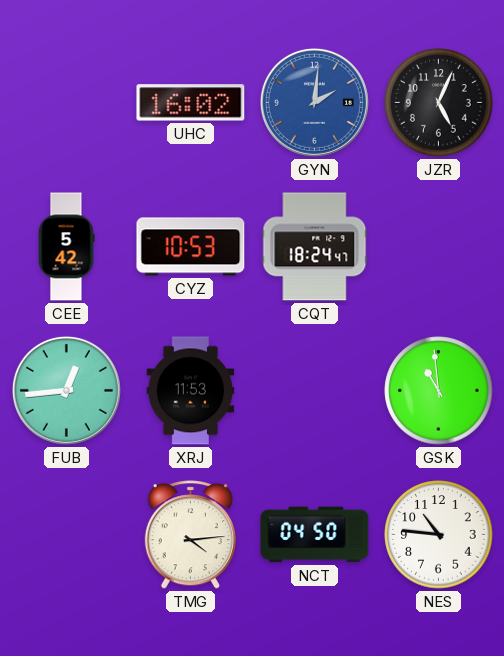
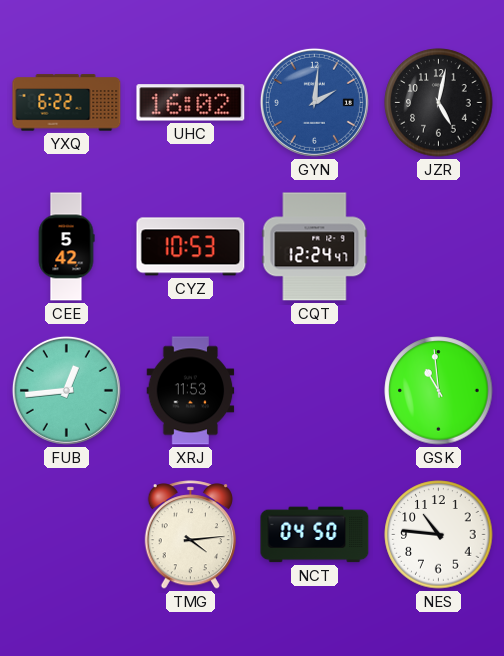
YXQ: none -> 6:22
JZR: 5:04 -> 5:02
CQT: 18:24 -> 12:24
